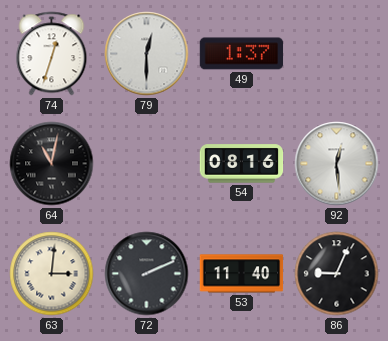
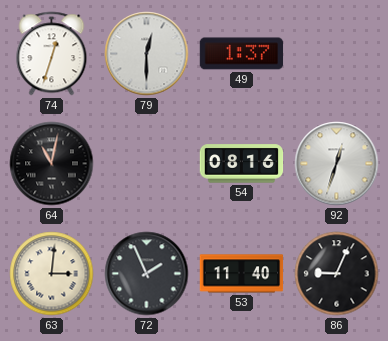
92: 12:29 -> 12:33
72: 2:11 -> 1:56
